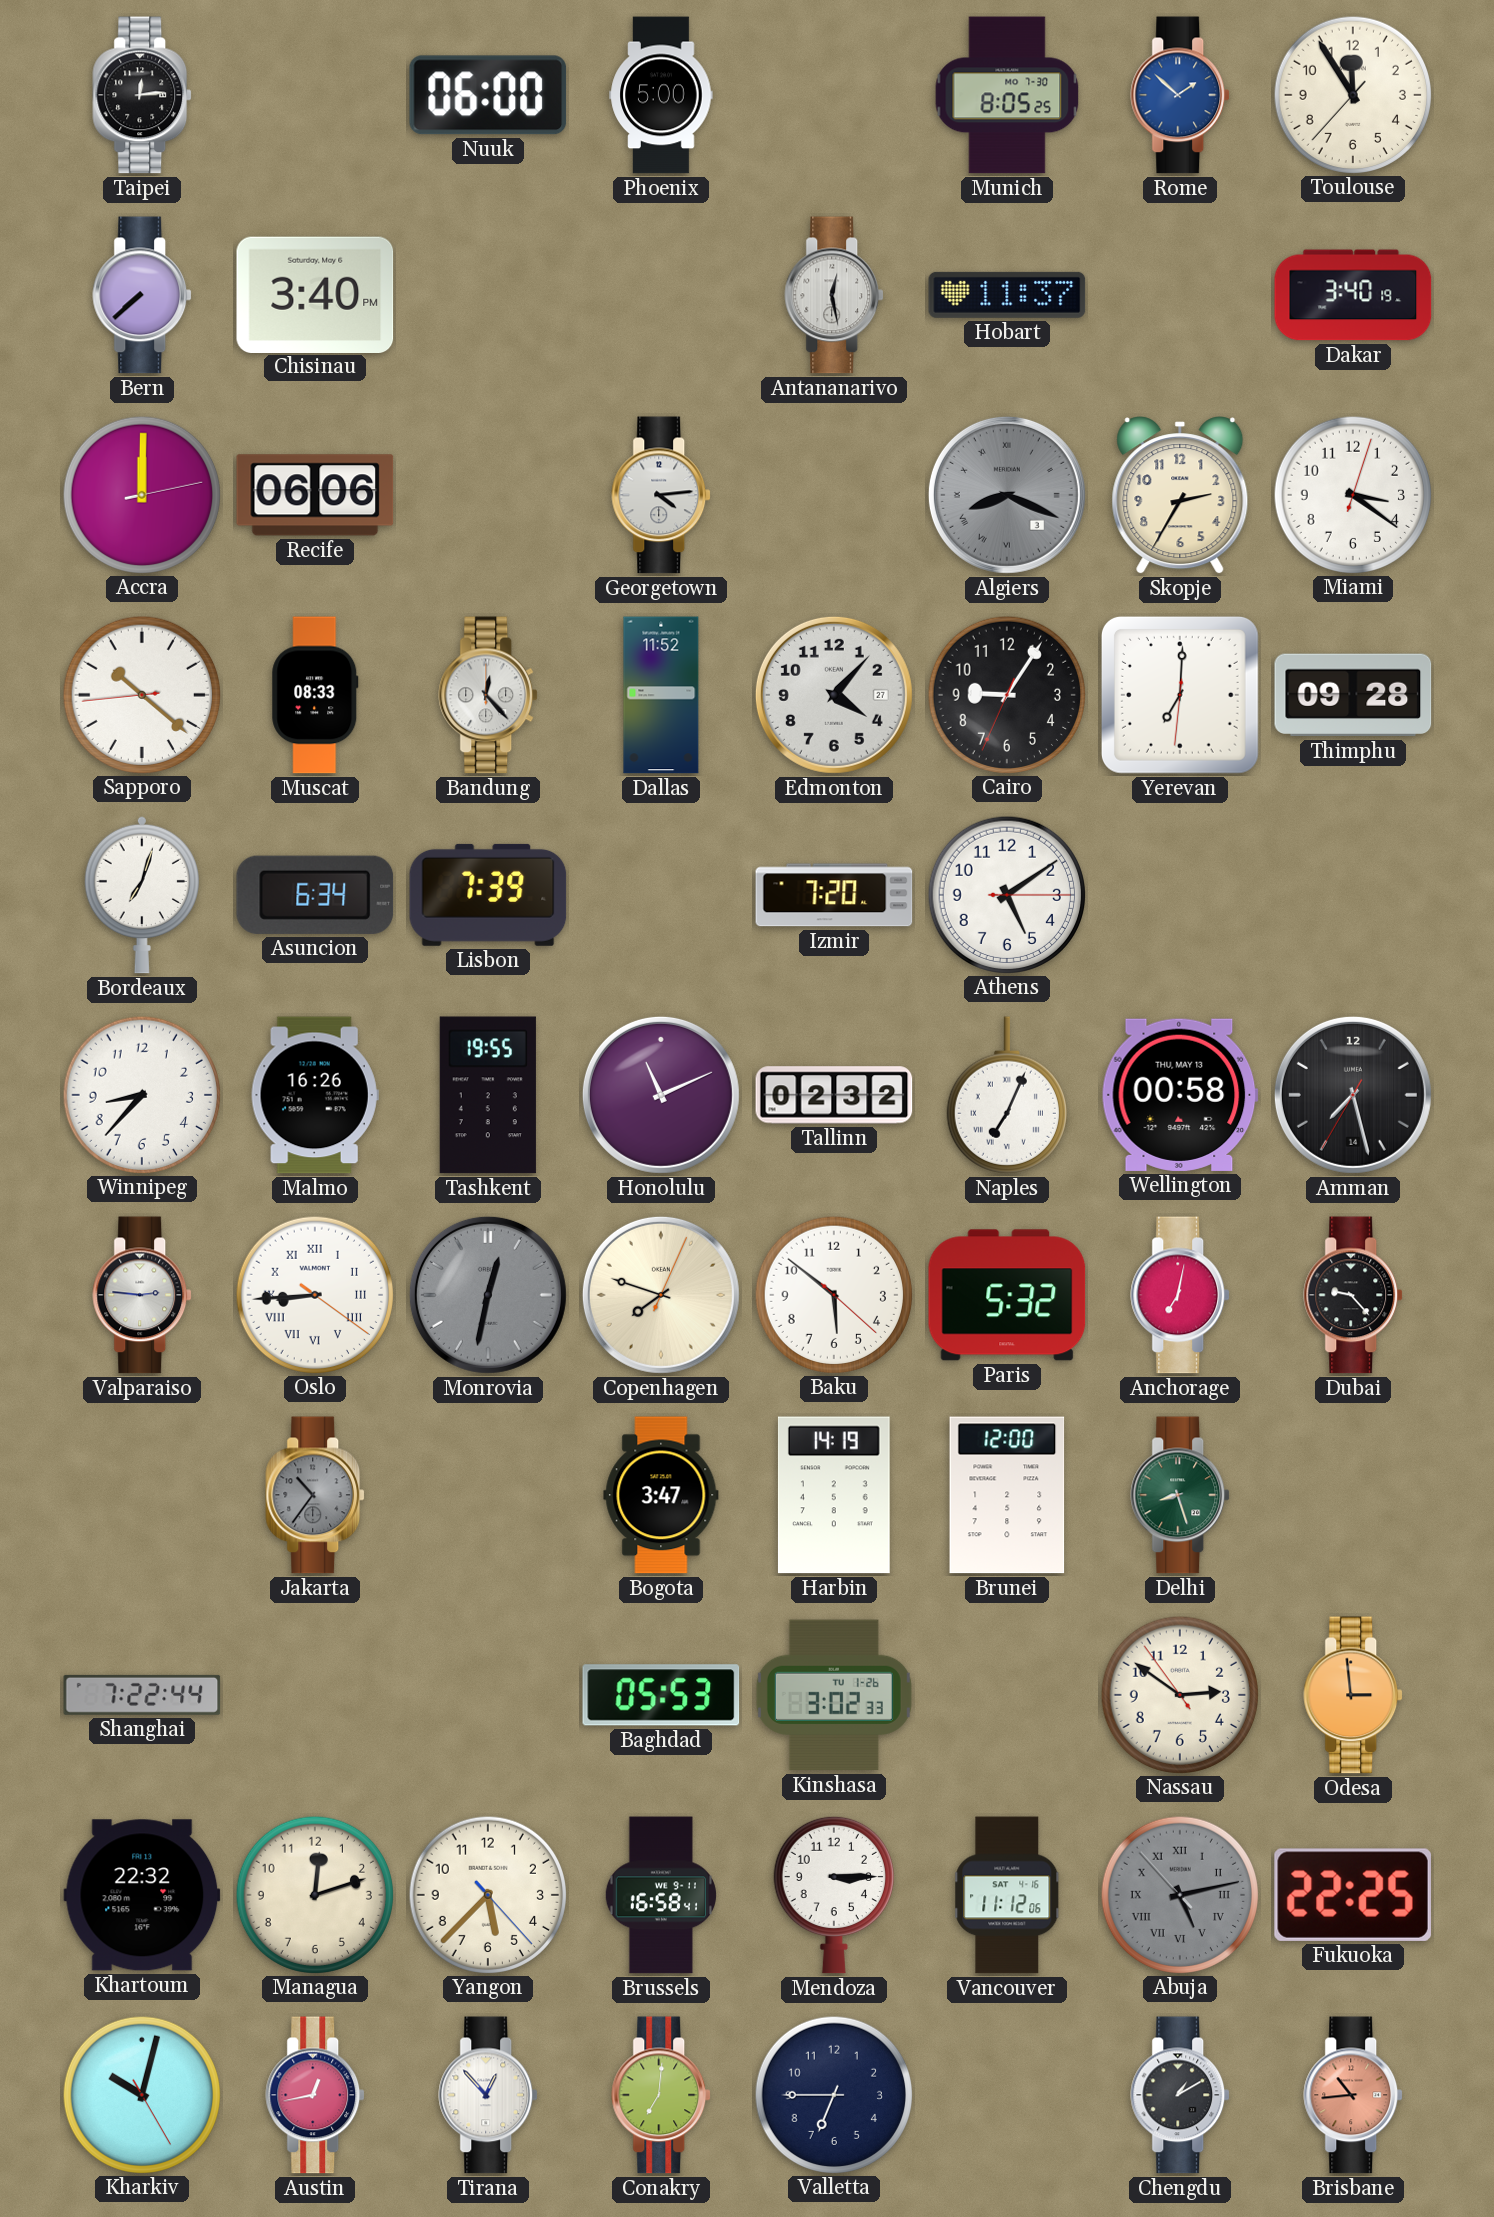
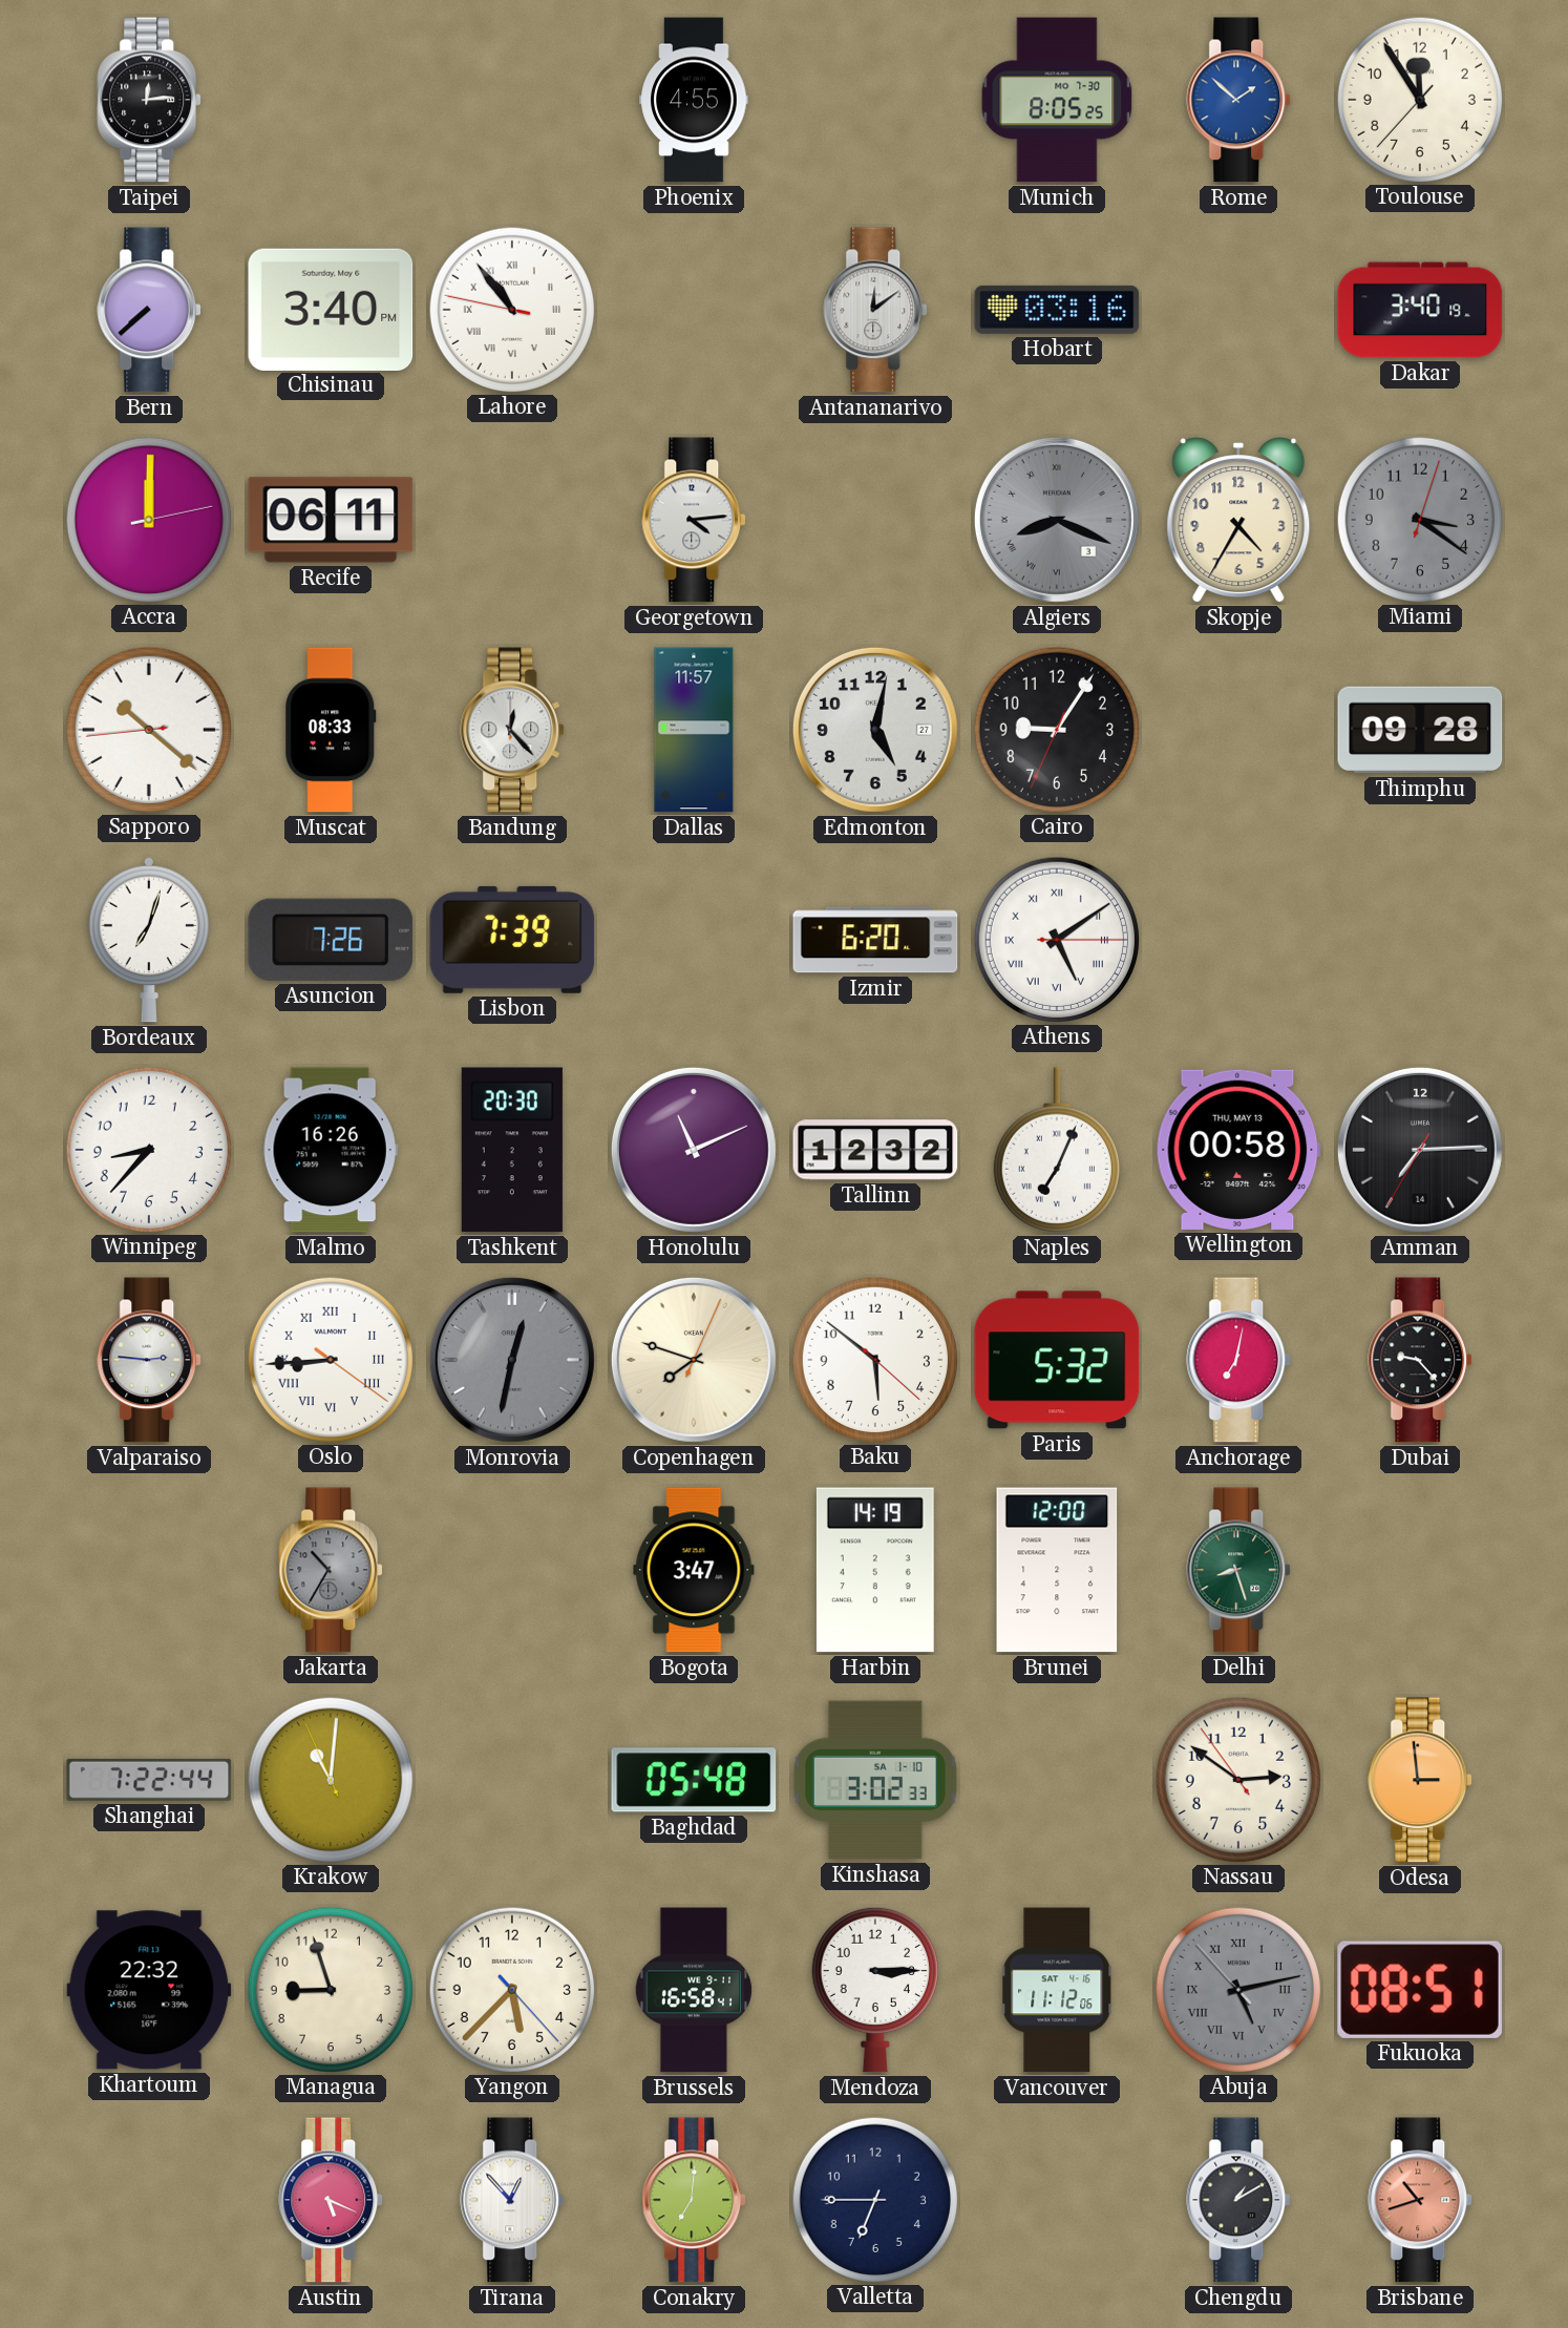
Nuuk: 06:00 -> none
Phoenix: 5:00 -> 4:55
Lahore: none -> 10:53
Antananarivo: 12:28 -> 12:09
Hobart: 11:37 -> 03:16
Recife: 06:06 -> 06:11
Skopje: 2:35 -> 4:35
Miami dial: white -> grey
Dallas: 11:52 -> 11:57
Edmonton: 4:07 -> 5:02
Yerevan: 7:00 -> none
Asuncion: 6:34 -> 7:26
Izmir: 7:20 -> 6:20
Athens numerals: Arabic -> Roman
Tashkent: 19:55 -> 20:30
Tallinn: 02:32 -> 12:32
Amman: 7:27 -> 7:14
Jakarta: 10:36 -> 10:35
Krakow: none -> 11:00
Baghdad: 05:53 -> 05:48
Kinshasa date: TU 1-26 -> SA 1-10
Managua: 12:12 -> 8:57
Fukuoka: 22:25 -> 08:51
Kharkiv: 10:02 -> none
Austin: 12:43 -> 5:19
Brisbane: 10:44 -> 10:42
